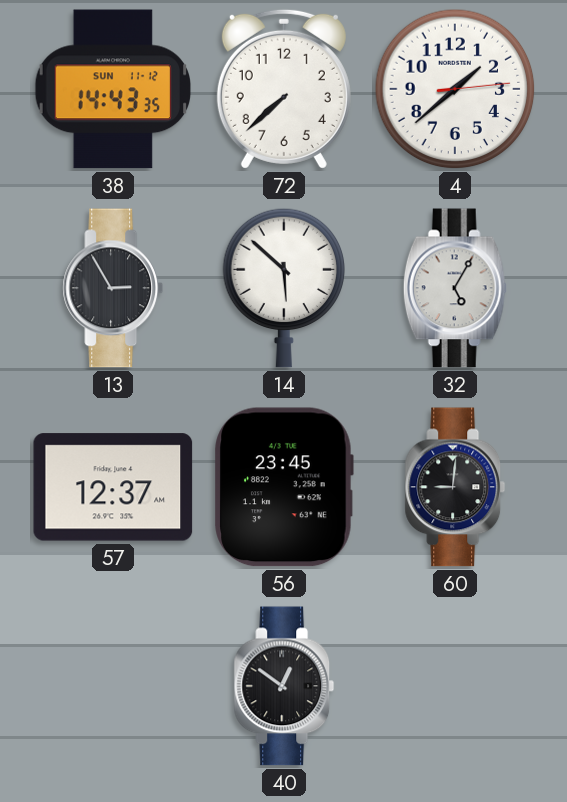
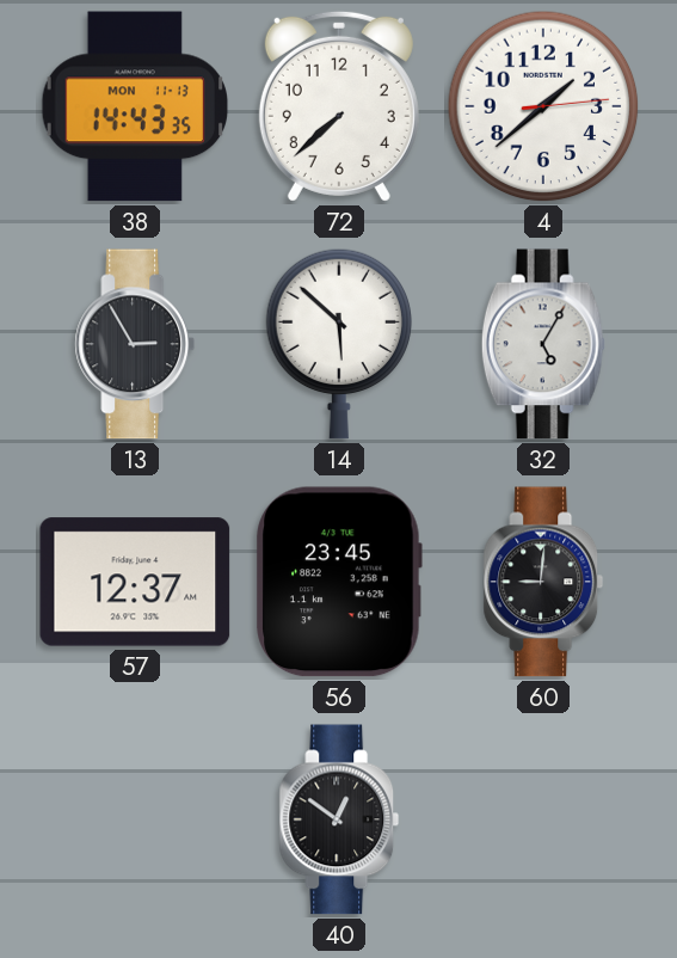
38 date: SUN 11-12 -> MON 11-13
